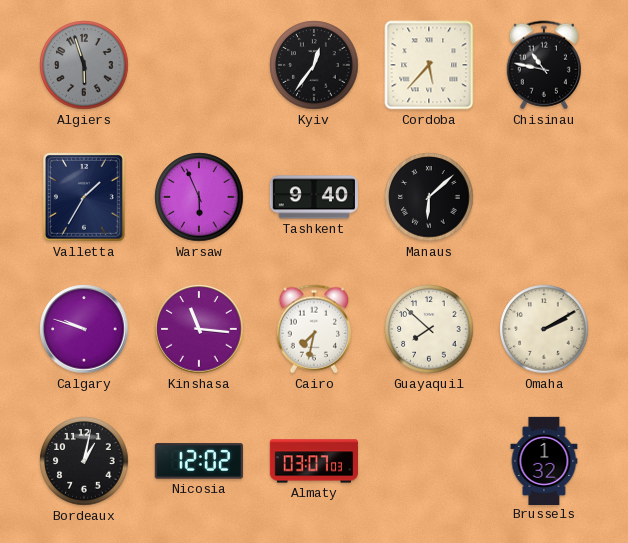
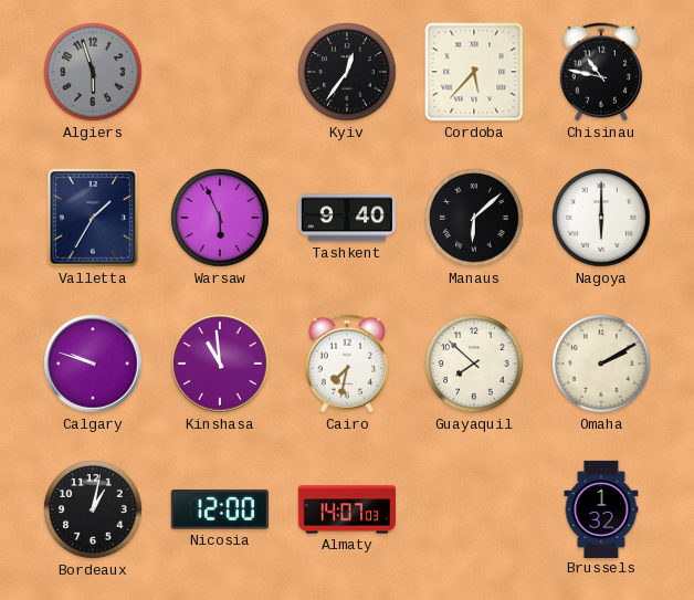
Nagoya: none -> 6:00
Kinshasa: 11:16 -> 10:59
Nicosia: 12:02 -> 12:00
Almaty: 03:07 -> 14:07
